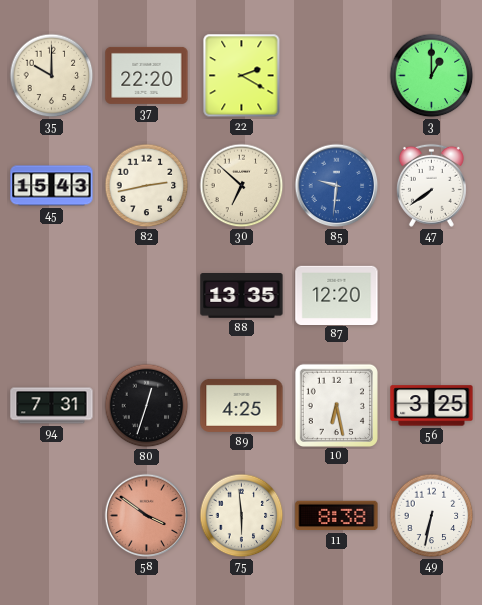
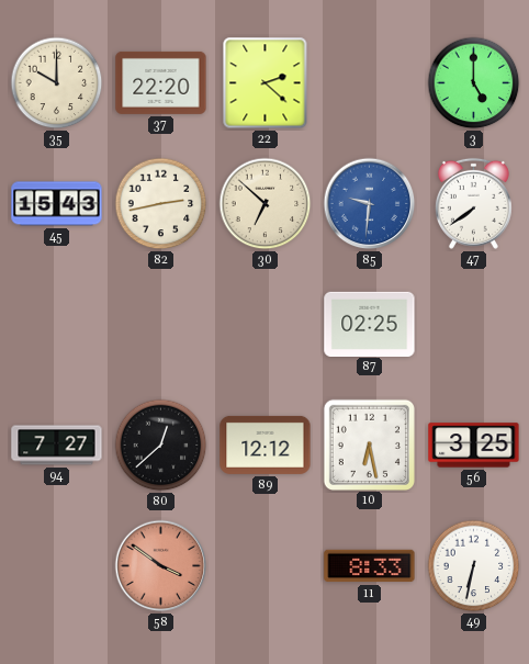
22: 2:20 -> 2:22
3: 1:00 -> 5:00
88: 13:35 -> none
87: 12:20 -> 02:25
94: 7:31 -> 7:27
80: 12:33 -> 12:38
89: 4:25 -> 12:12
75: 5:59 -> none
11: 8:38 -> 8:33
